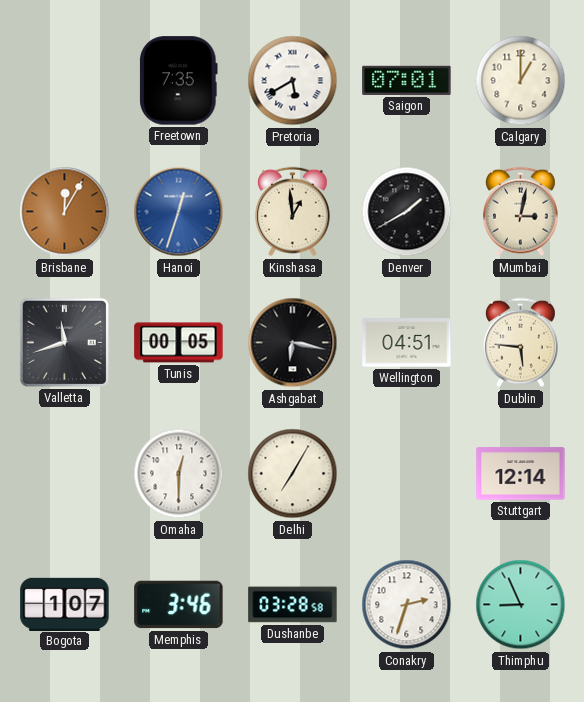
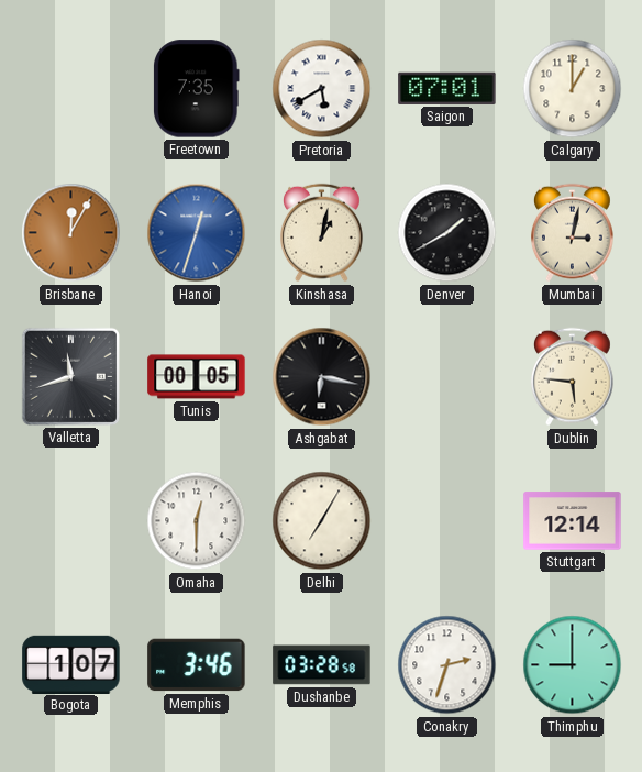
Kinshasa: 12:59 -> 1:02
Wellington: 04:51 -> none
Thimphu: 8:56 -> 9:00
